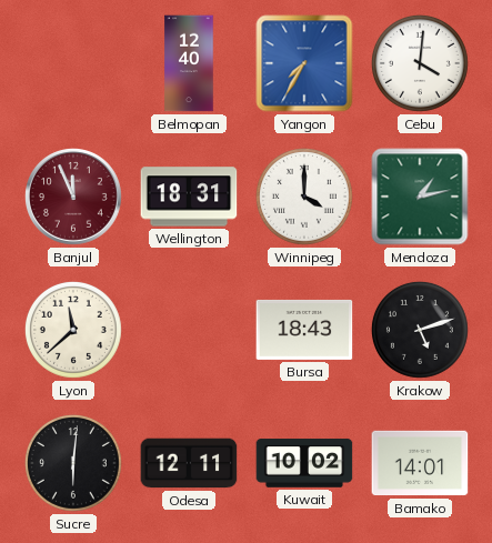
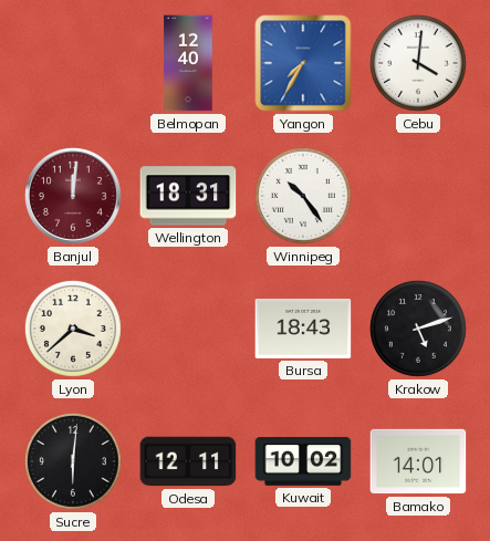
Banjul: 11:56 -> 12:01
Winnipeg: 4:00 -> 10:24
Mendoza: 1:13 -> none
Lyon: 11:38 -> 3:38
